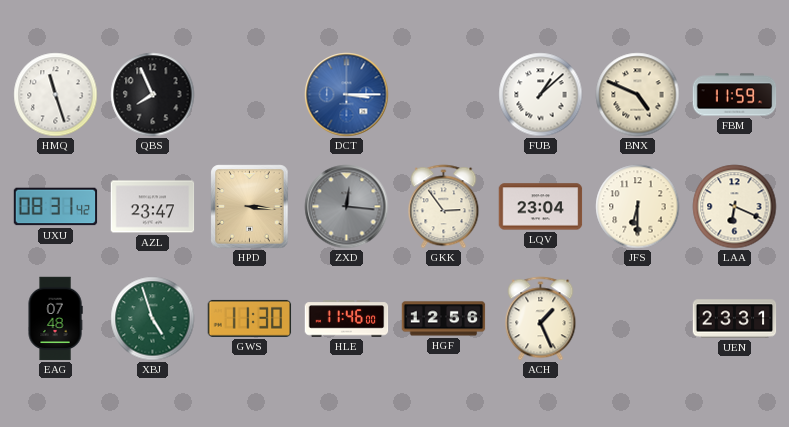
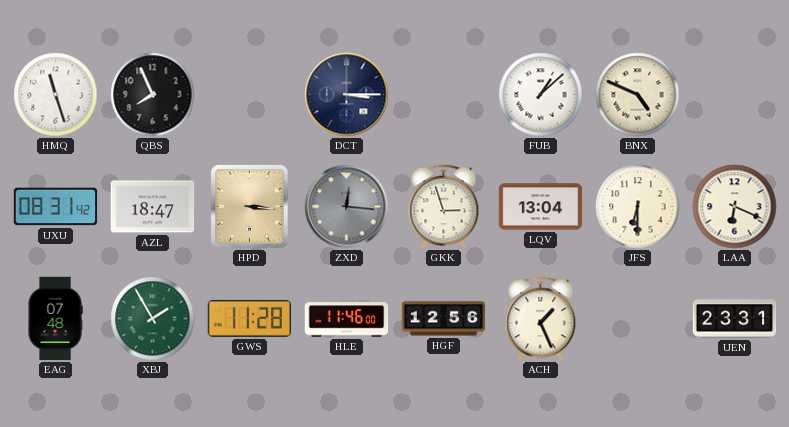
DCT dial: blue -> navy
FBM: 11:59 -> none
AZL: 23:47 -> 18:47
GKK: 2:54 -> 2:57
LQV: 23:04 -> 13:04
XBJ: 4:57 -> 1:55
GWS: 11:30 -> 11:28
